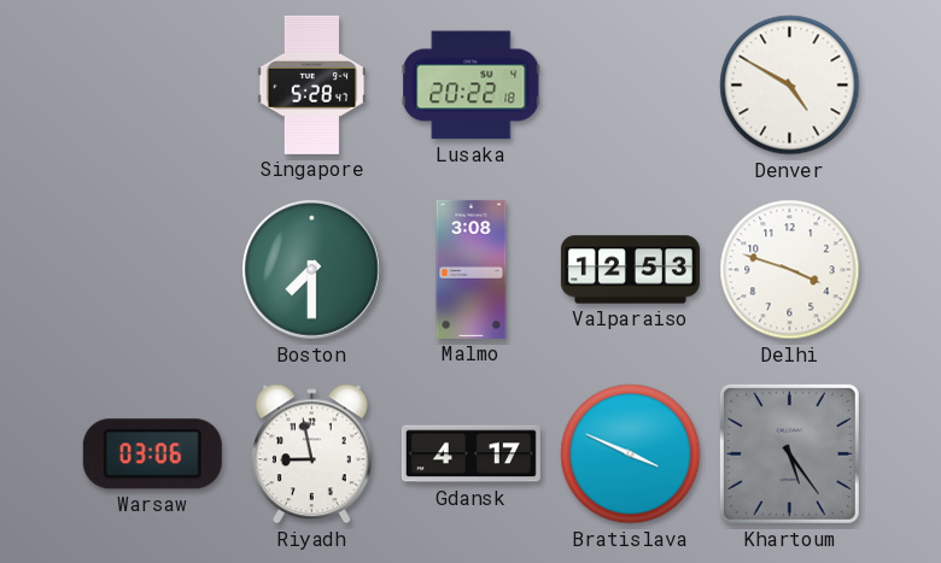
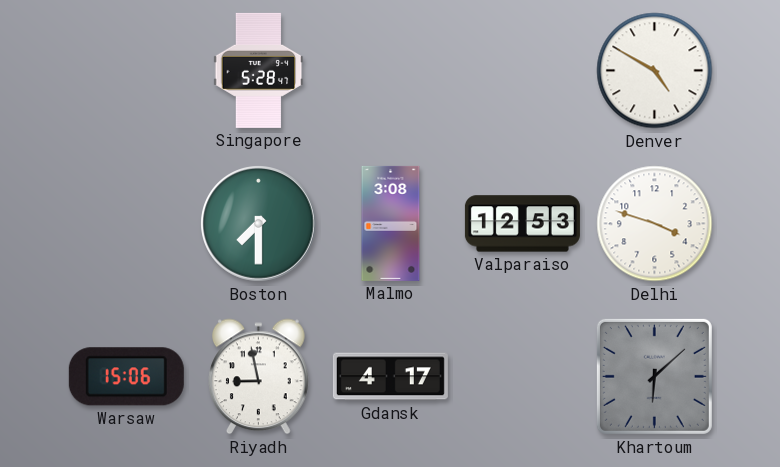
Lusaka: 20:22 -> none
Warsaw: 03:06 -> 15:06
Bratislava: 3:49 -> none
Khartoum: 5:24 -> 6:08
